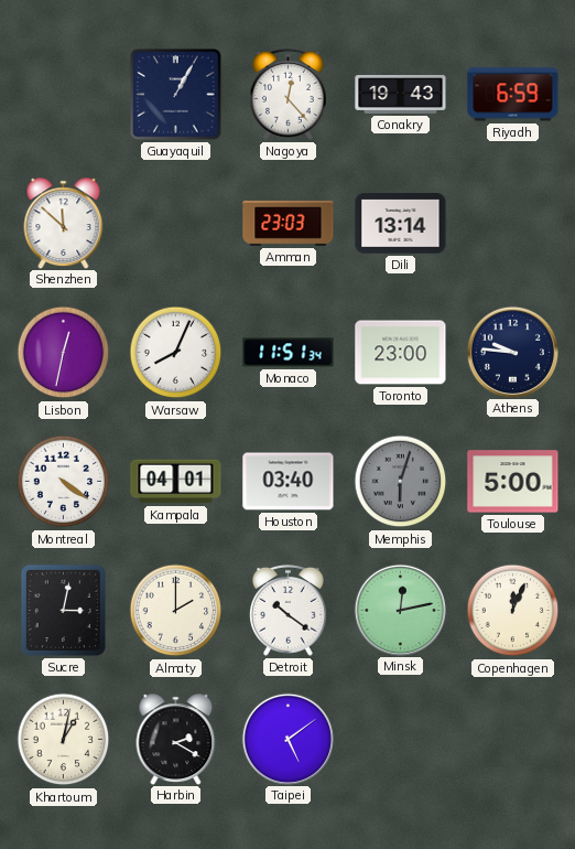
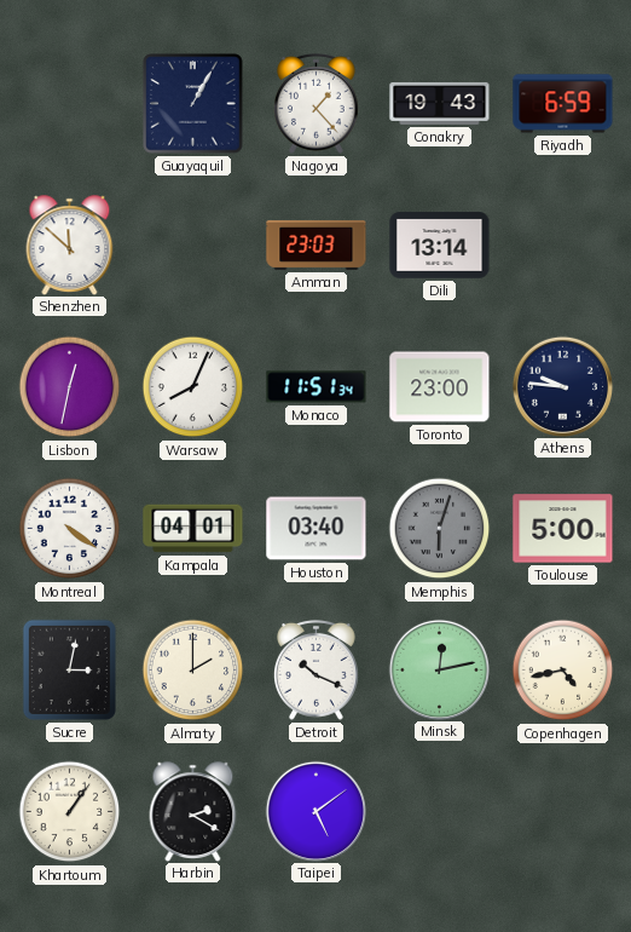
Nagoya: 12:23 -> 1:23
Detroit: 10:21 -> 10:19
Copenhagen: 12:04 -> 4:43
Khartoum: 1:02 -> 1:06
